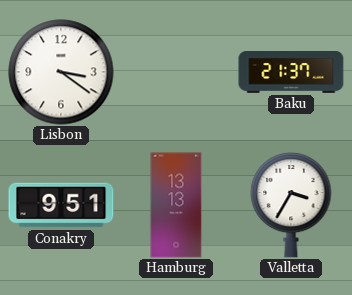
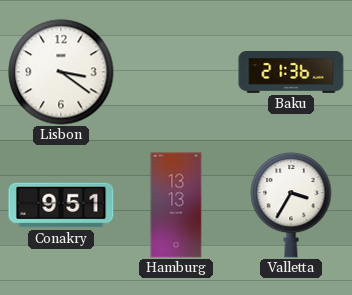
Baku: 21:37 -> 21:36
